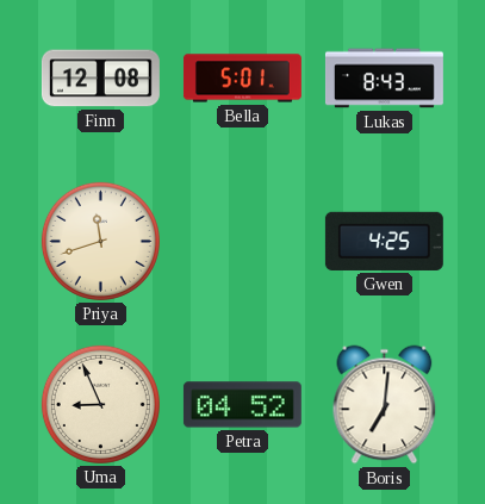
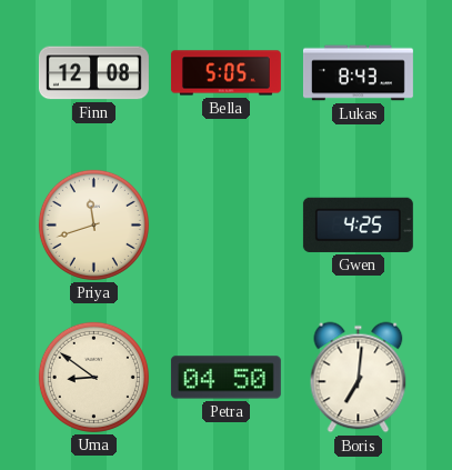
Bella: 5:01 -> 5:05
Uma: 8:56 -> 8:51
Petra: 04:52 -> 04:50
